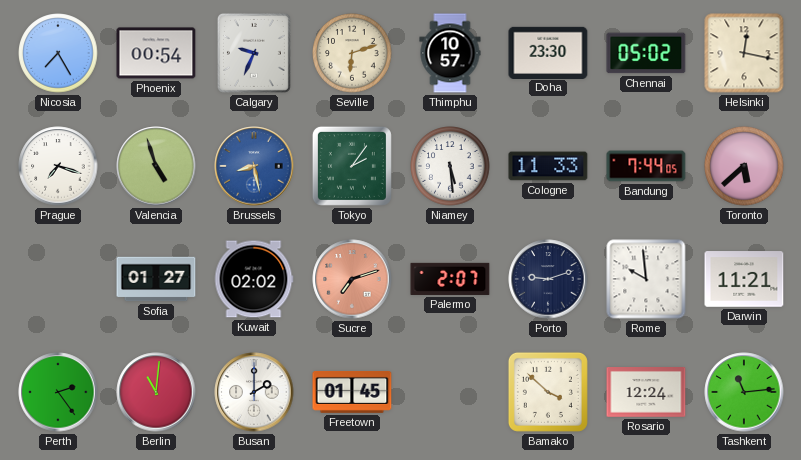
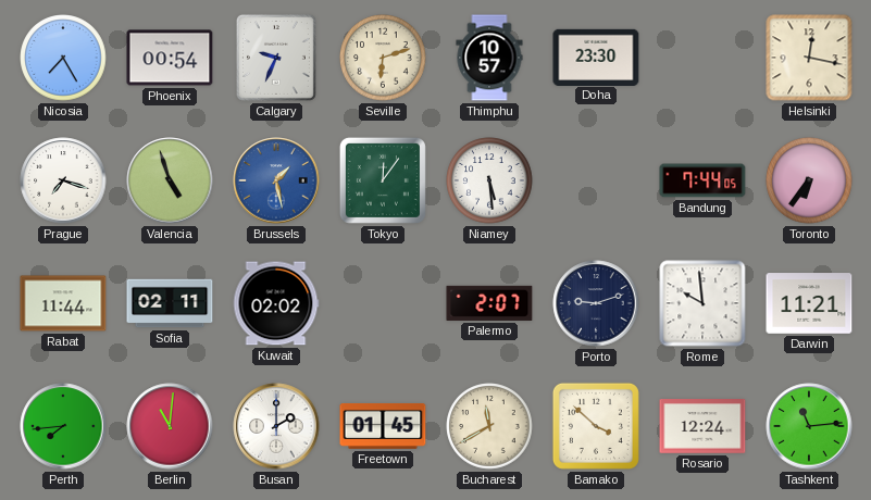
Chennai: 05:02 -> none
Brussels: 8:28 -> 1:28
Tokyo: 2:06 -> 12:06
Cologne: 11:33 -> none
Toronto: 5:38 -> 6:36
Rabat: none -> 11:44
Sofia: 01:27 -> 02:11
Sucre: 7:12 -> none
Perth: 2:24 -> 7:44
Bucharest: none -> 11:40
